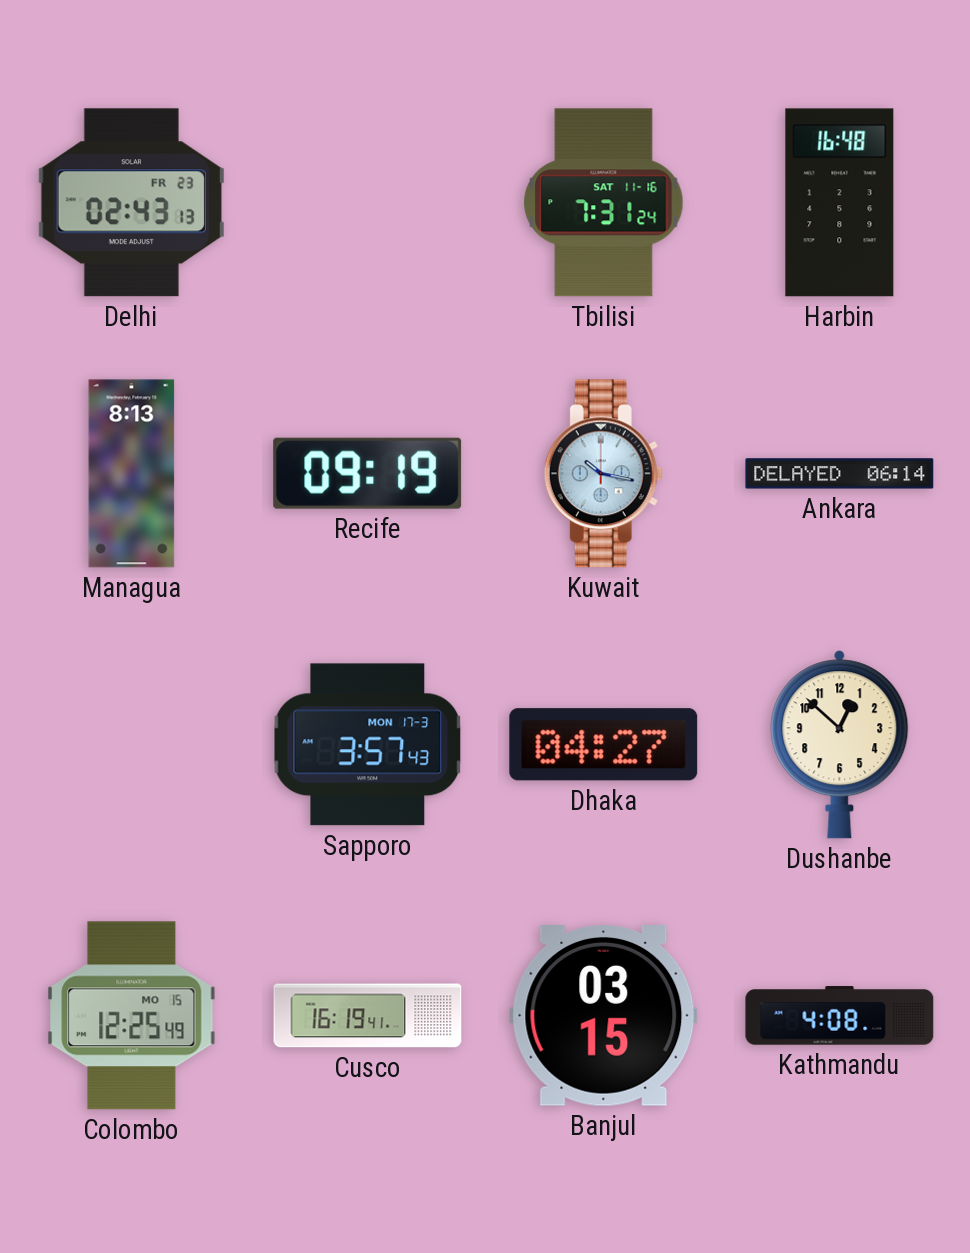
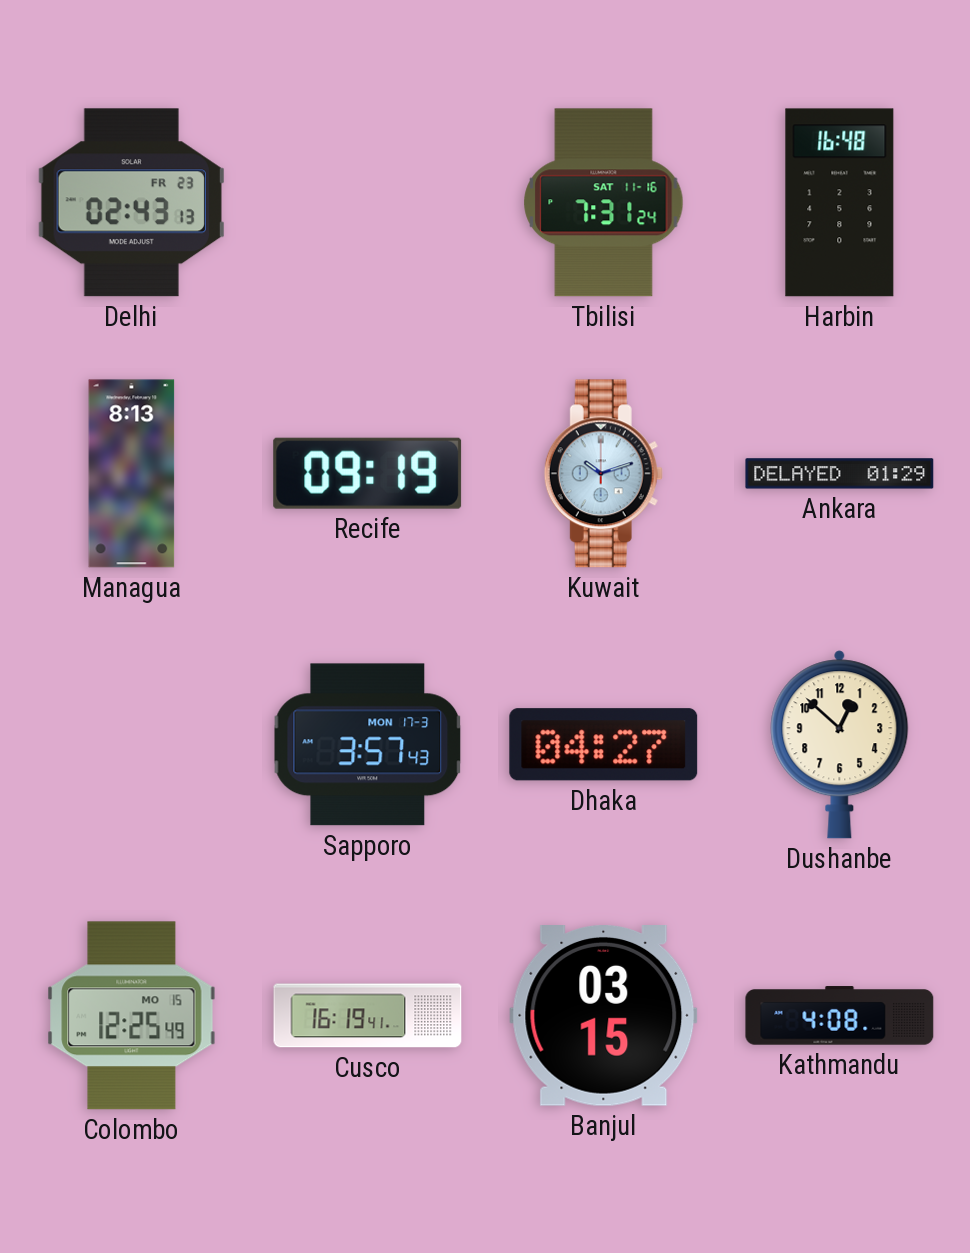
Kuwait: 10:17 -> 10:12
Ankara: 06:14 -> 01:29
